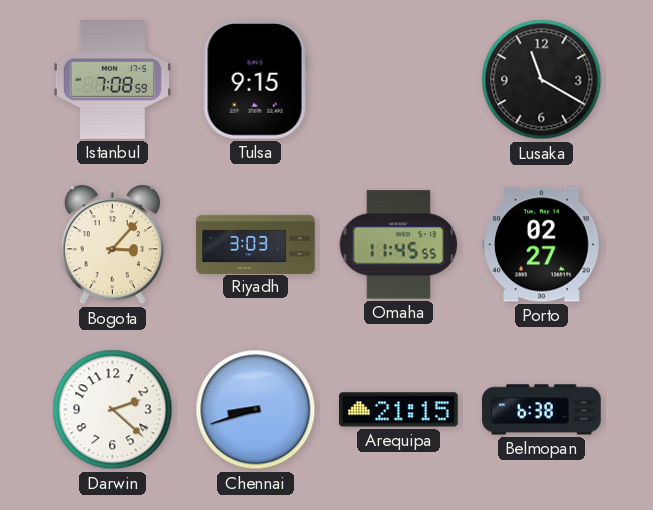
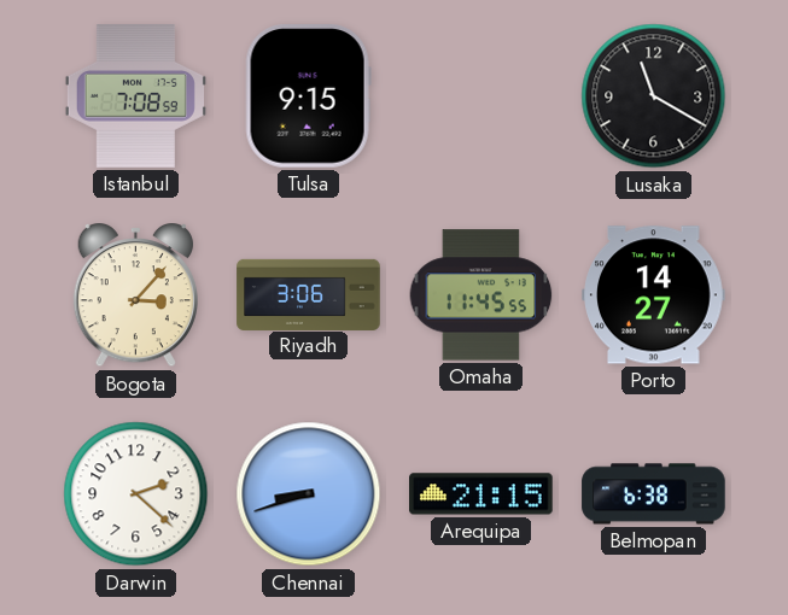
Riyadh: 3:03 -> 3:06
Porto: 02:27 -> 14:27
